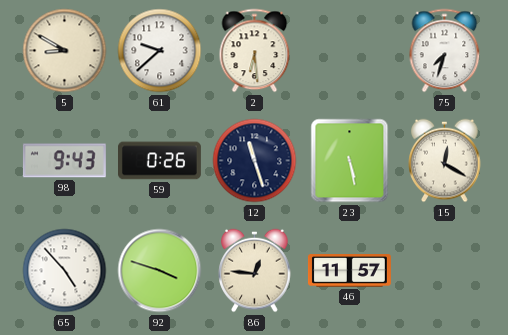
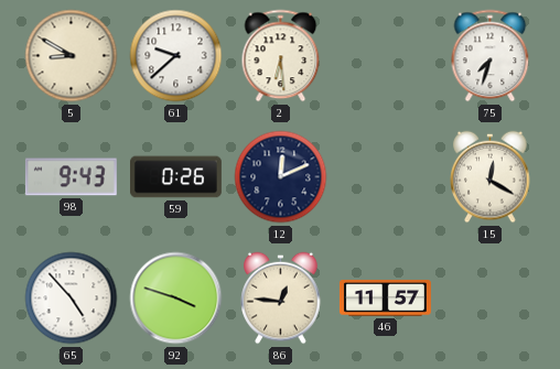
12: 11:27 -> 12:11
23: 5:28 -> none
